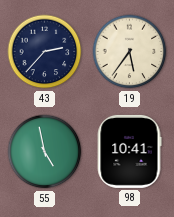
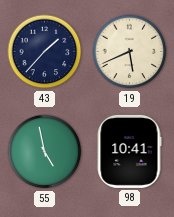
43: 2:37 -> 1:37
19: 5:36 -> 5:41
